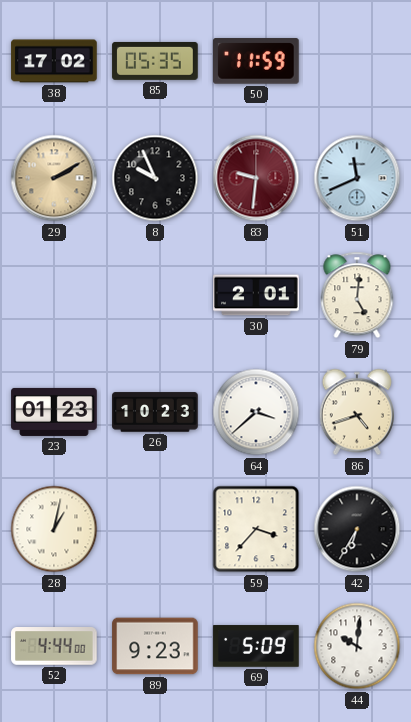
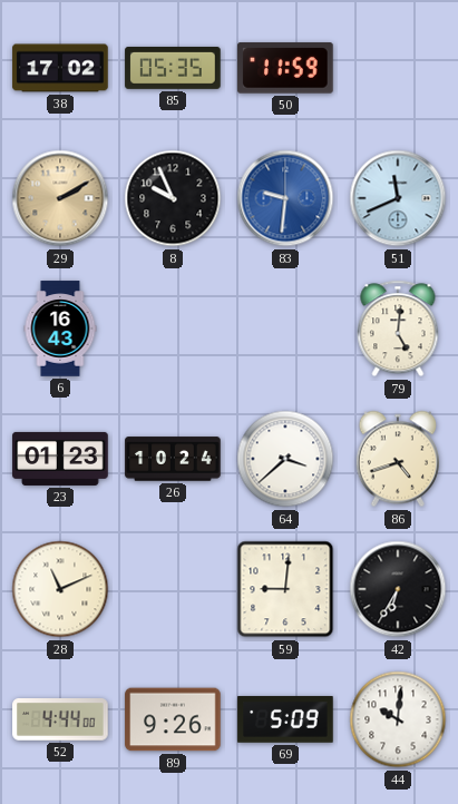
83 dial: burgundy -> blue
6: none -> 16:43
30: 2:01 -> none
26: 10:23 -> 10:24
28: 1:02 -> 11:11
59: 3:37 -> 9:01
89: 9:23 -> 9:26
